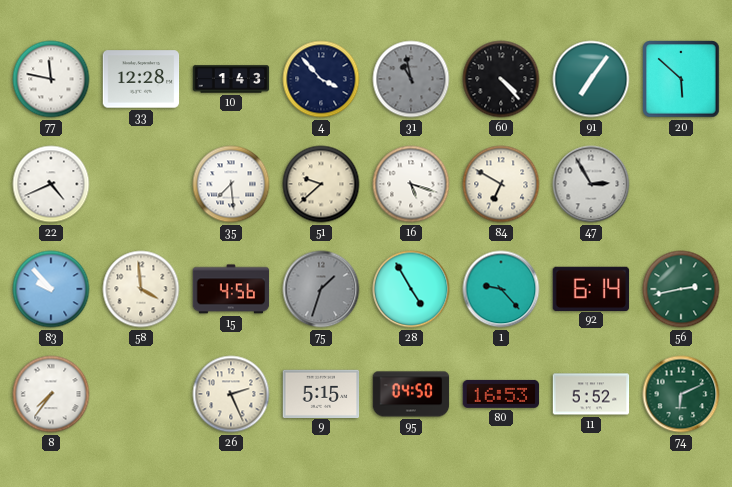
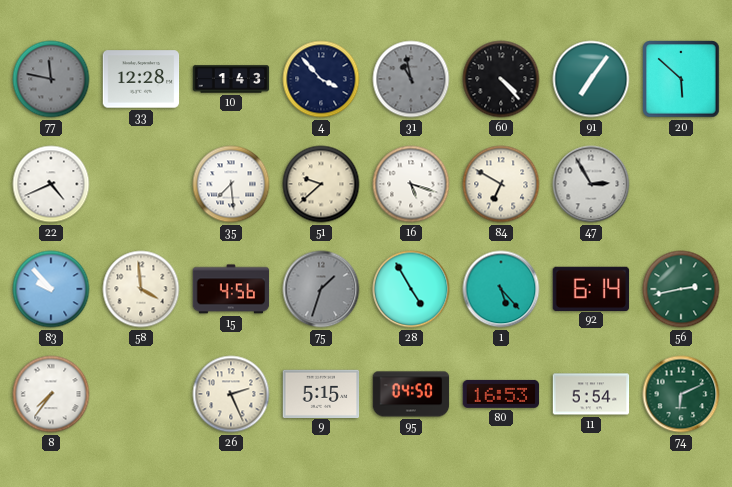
77 dial: white -> grey
1: 9:23 -> 5:23
11: 5:52 -> 5:54
